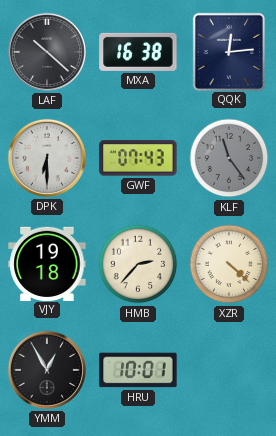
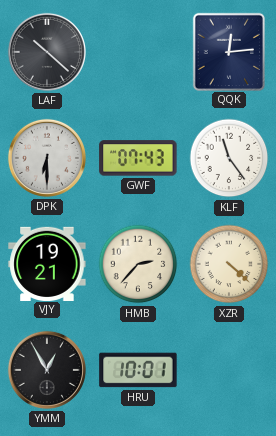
MXA: 16:38 -> none
KLF dial: grey -> white
VJY: 19:18 -> 19:21
